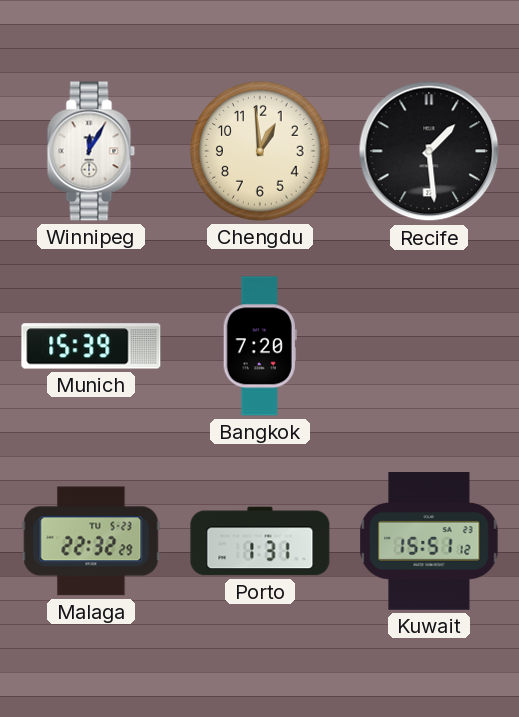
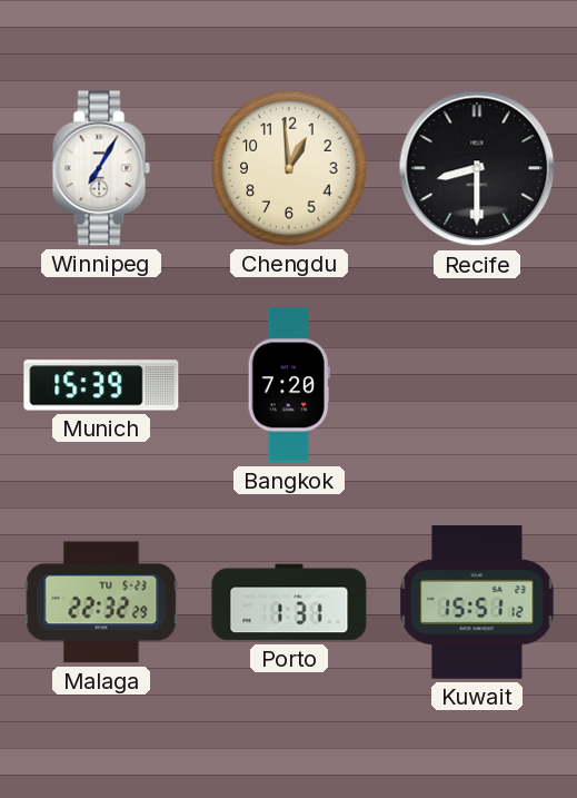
Winnipeg: 12:05 -> 7:05
Recife: 1:29 -> 8:30
